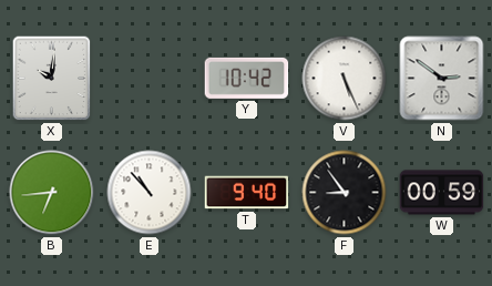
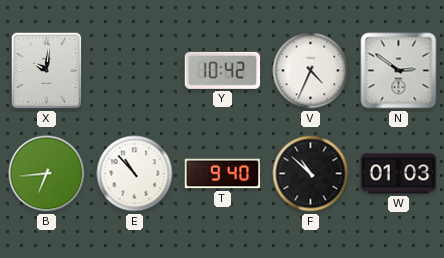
V: 5:26 -> 4:34
F: 8:54 -> 10:52
W: 00:59 -> 01:03
